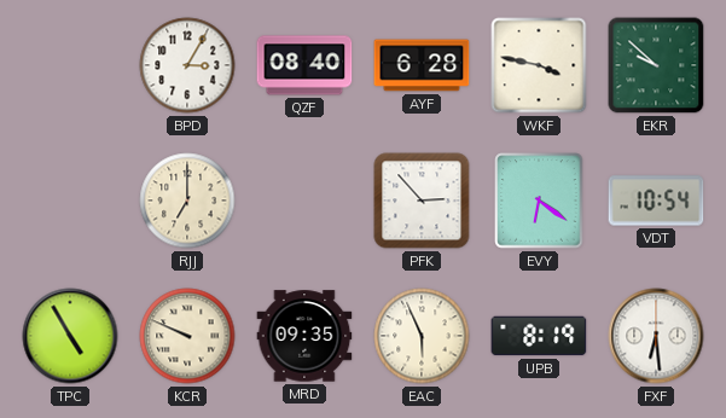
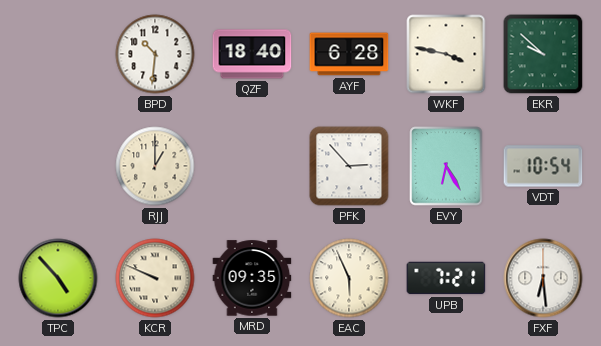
BPD: 3:05 -> 10:31
QZF: 08:40 -> 18:40
RJJ: 7:00 -> 1:00
EVY: 6:21 -> 6:25
TPC: 4:55 -> 4:53
UPB: 8:19 -> 7:21
